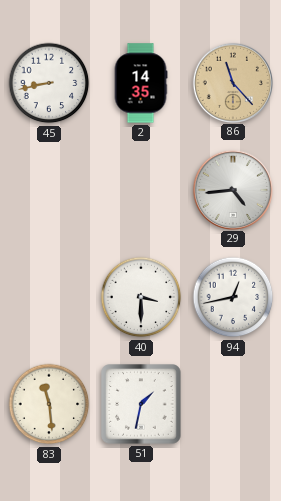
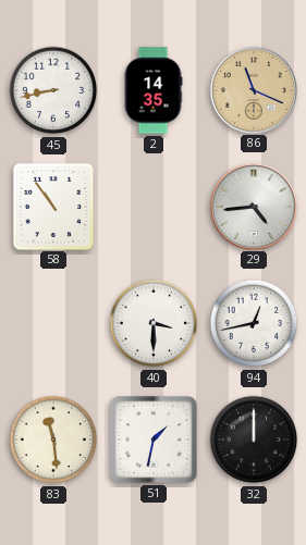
86: 11:23 -> 11:19
58: none -> 10:54
32: none -> 12:00
